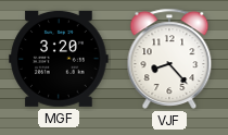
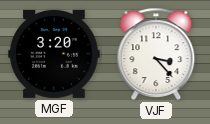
VJF: 8:23 -> 3:23
